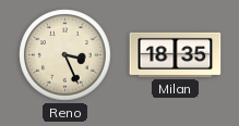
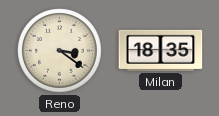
Reno: 3:26 -> 3:21
